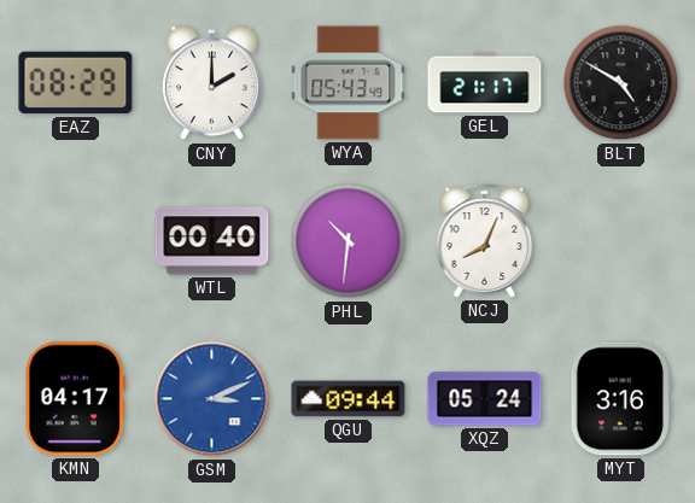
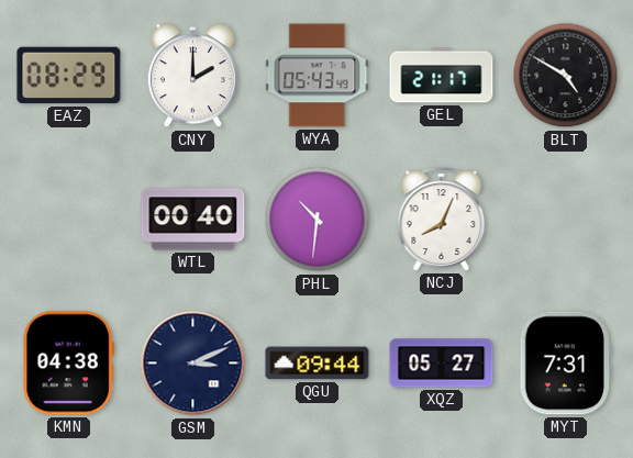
KMN: 04:17 -> 04:38
GSM dial: blue -> navy
XQZ: 05:24 -> 05:27
MYT: 3:16 -> 7:31
